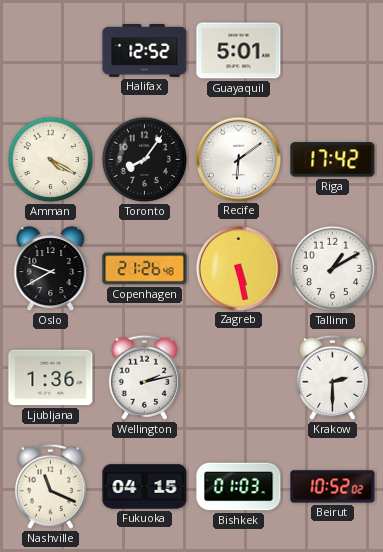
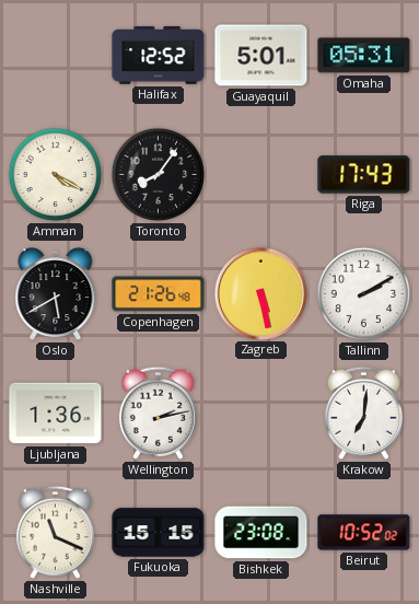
Omaha: none -> 05:31
Recife: 6:09 -> none
Riga: 17:42 -> 17:43
Oslo: 9:40 -> 5:40
Tallinn: 1:10 -> 2:10
Krakow: 2:30 -> 7:01
Fukuoka: 04:15 -> 15:15
Bishkek: 01:03 -> 23:08
